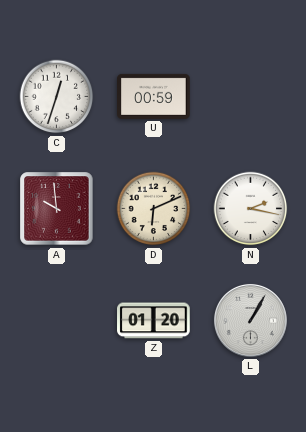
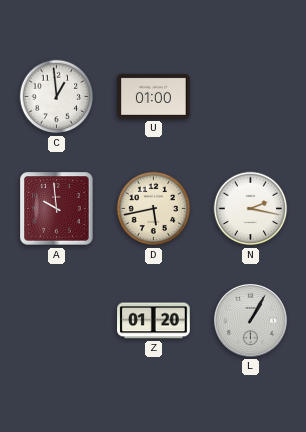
C: 12:33 -> 12:59
U: 00:59 -> 01:00
D: 6:11 -> 5:43
